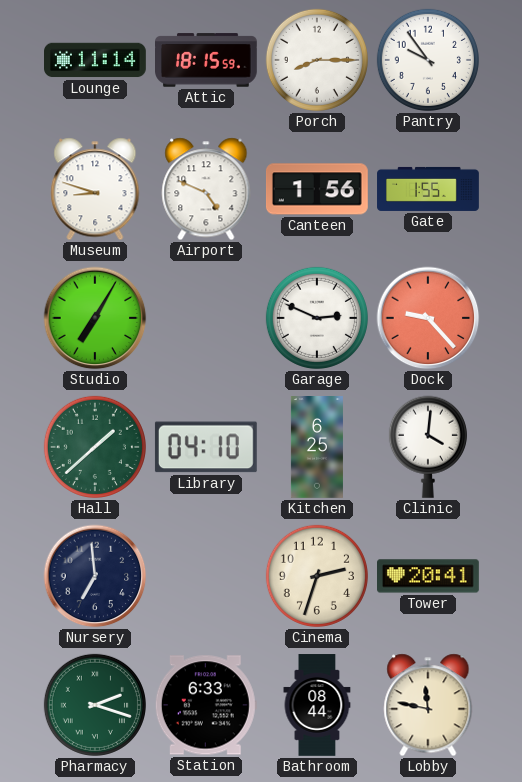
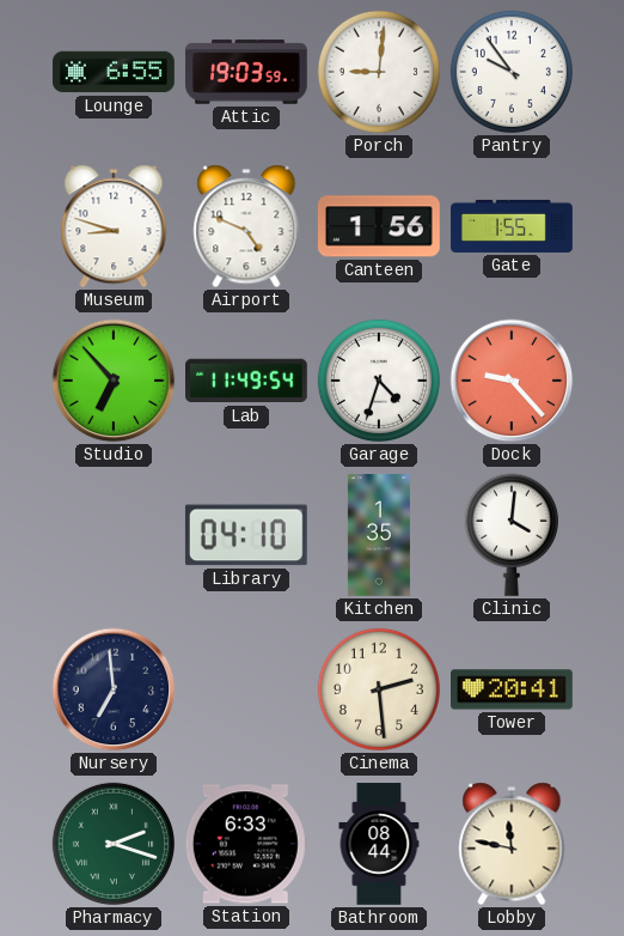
Lounge: 11:14 -> 6:55
Attic: 18:15 -> 19:03
Porch: 8:15 -> 9:01
Studio: 7:05 -> 6:53
Lab: none -> 11:49
Garage: 2:49 -> 4:33
Hall: 1:38 -> none
Kitchen: 6:25 -> 1:35
Cinema: 2:33 -> 2:29
